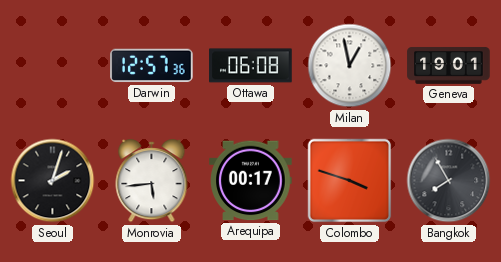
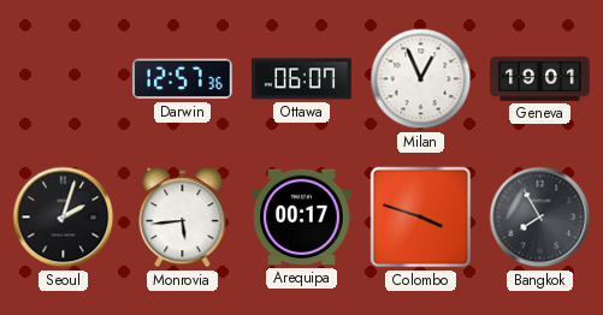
Ottawa: 06:08 -> 06:07
Milan: 12:58 -> 12:56
